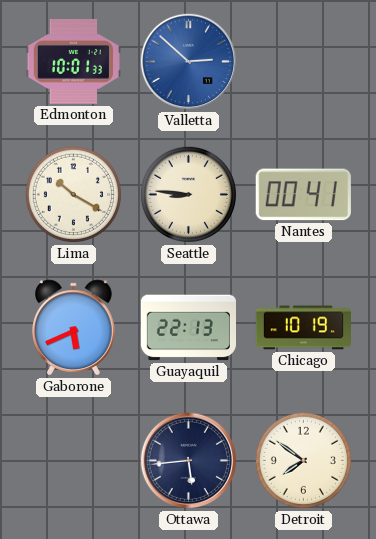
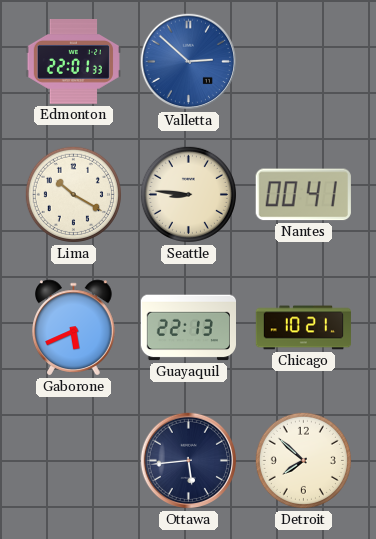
Edmonton: 10:01 -> 22:01
Chicago: 10:19 -> 10:21
Detroit: 7:51 -> 7:52
